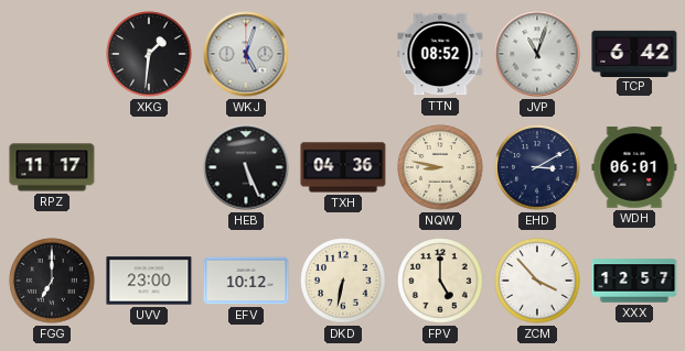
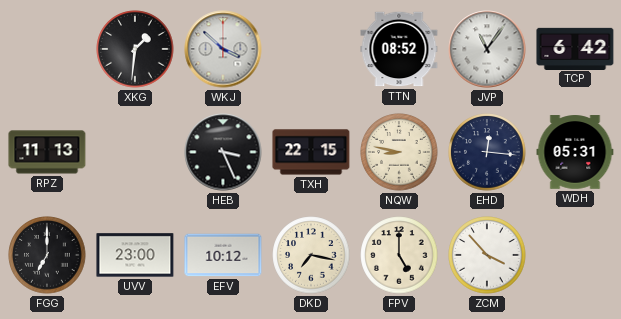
WKJ: 5:03 -> 3:52
JVP: 11:03 -> 11:06
RPZ: 11:17 -> 11:13
HEB: 5:26 -> 3:26
TXH: 04:36 -> 22:15
EHD: 3:10 -> 12:16
WDH: 06:01 -> 05:31
DKD: 6:32 -> 7:17
XXX: 12:57 -> none
